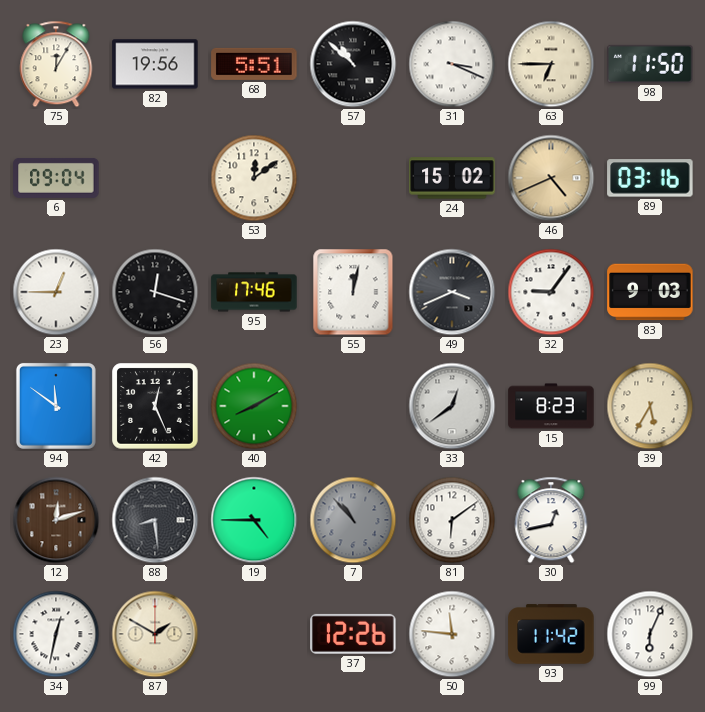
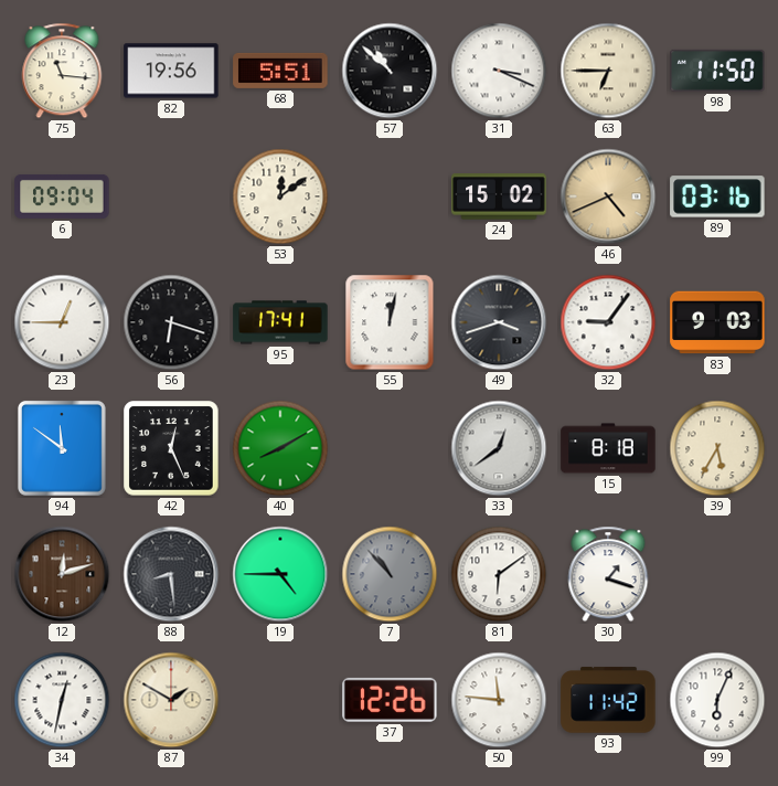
75: 12:05 -> 11:16
56: 12:18 -> 6:18
95: 17:46 -> 17:41
49: 3:41 -> 3:42
15: 8:23 -> 8:18
30: 12:43 -> 1:18
